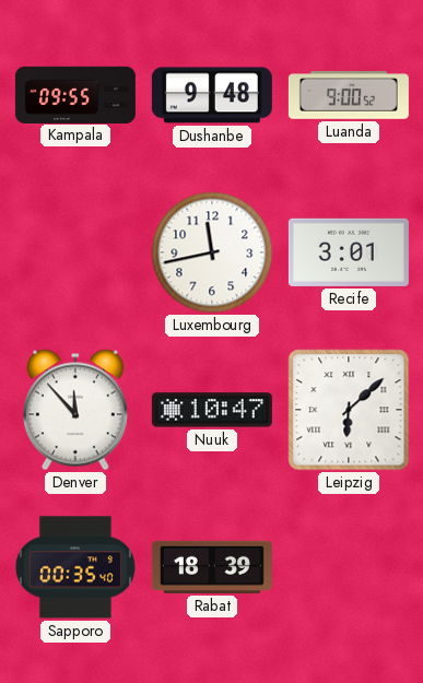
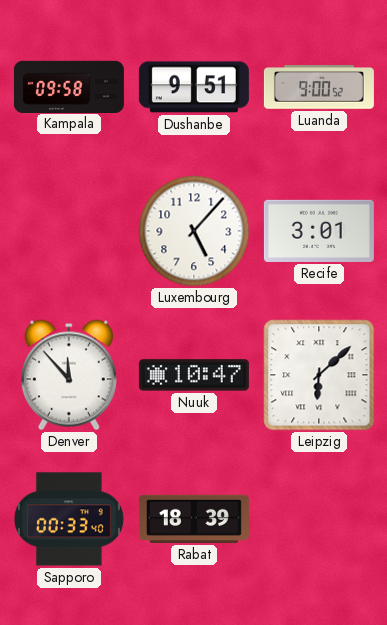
Kampala: 09:55 -> 09:58
Dushanbe: 9:48 -> 9:51
Luxembourg: 11:43 -> 5:07
Sapporo: 00:35 -> 00:33
